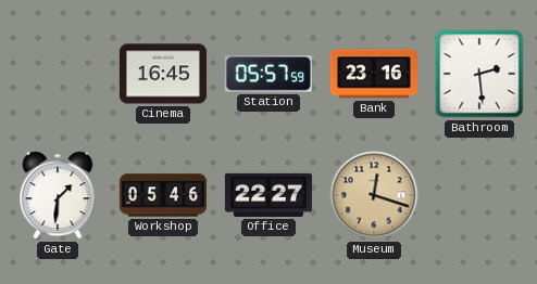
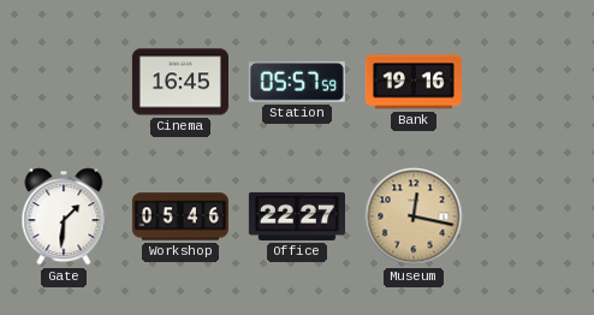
Bank: 23:16 -> 19:16
Bathroom: 2:29 -> none
Museum: 12:18 -> 12:17
